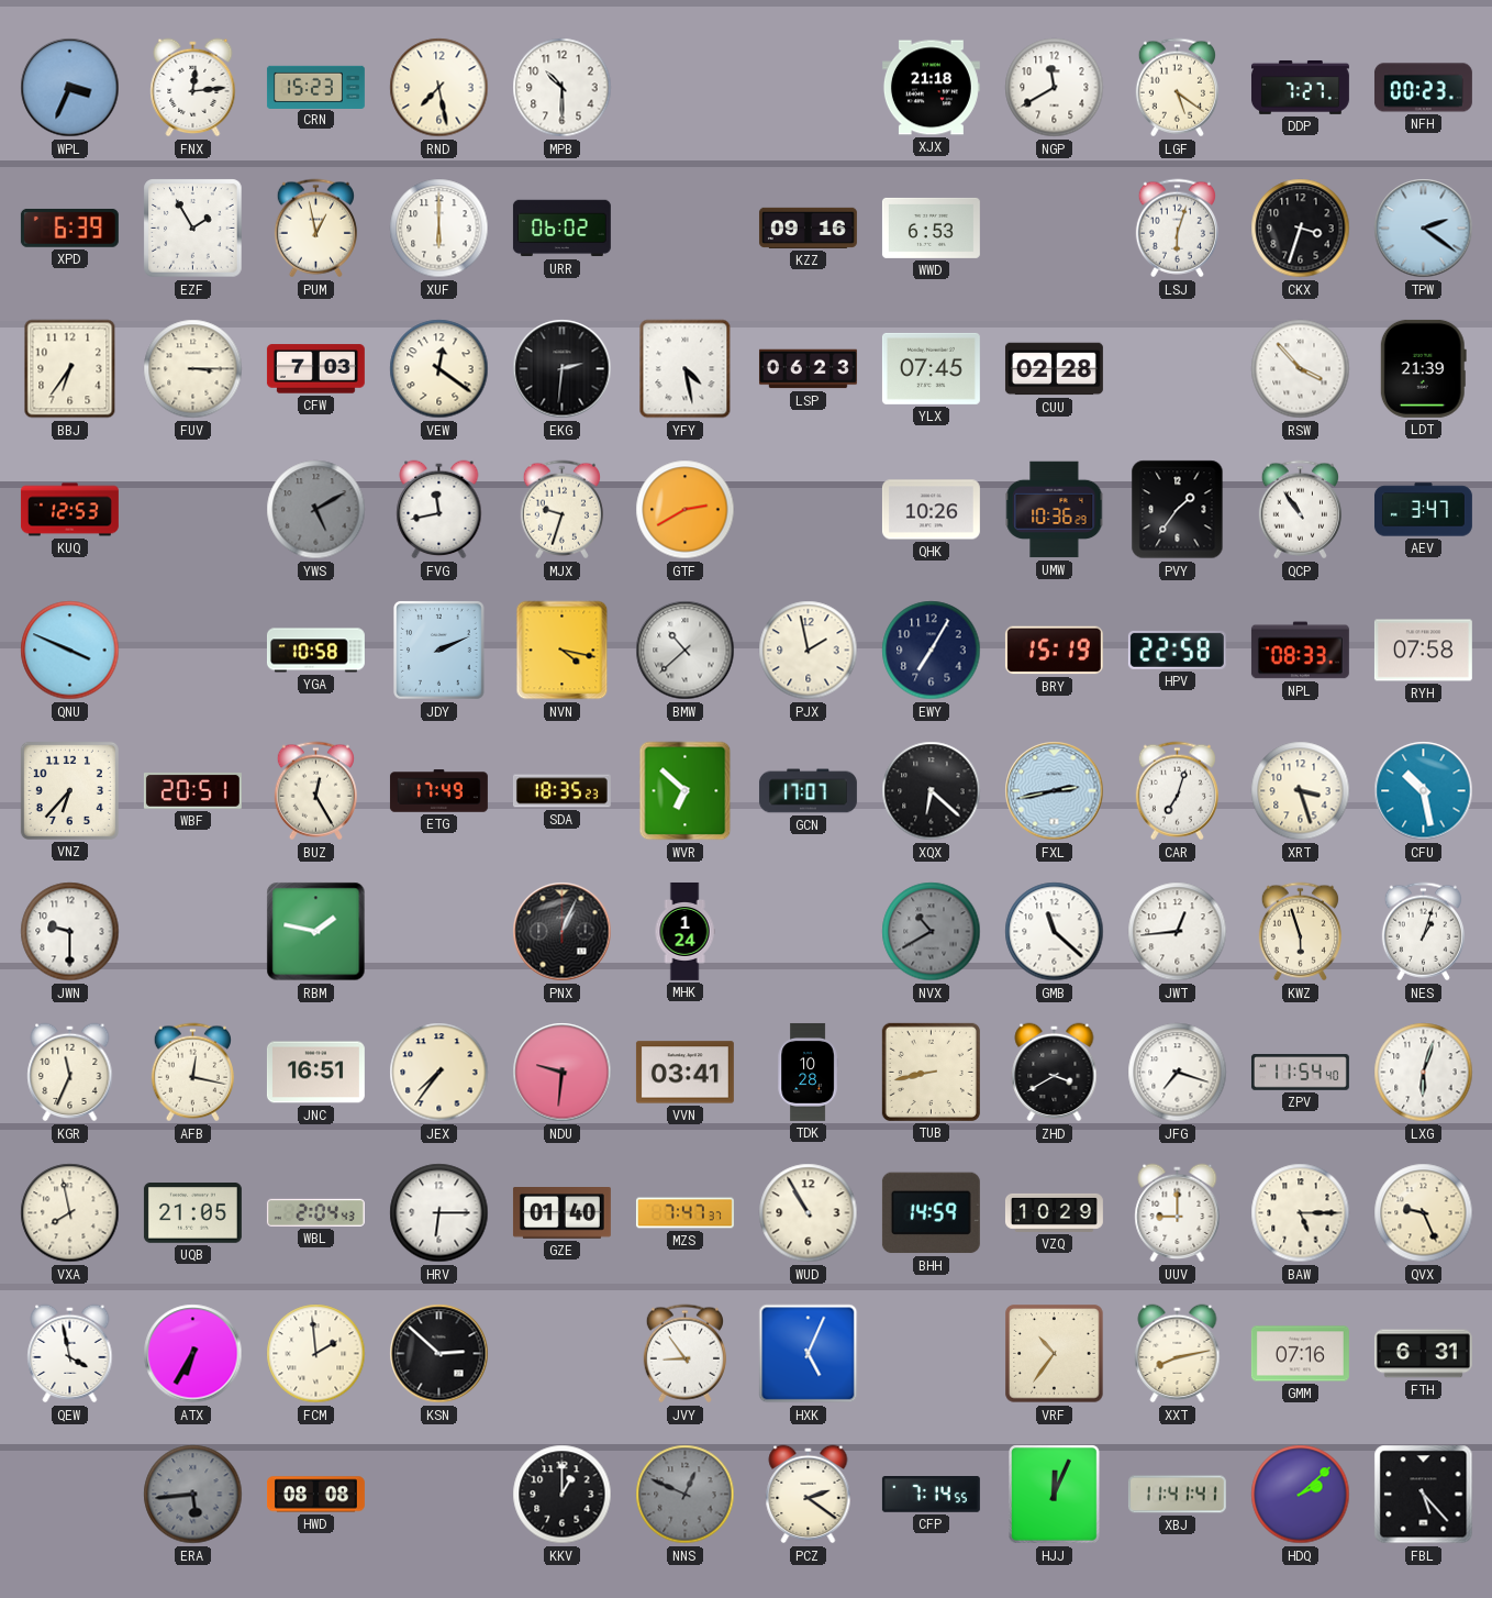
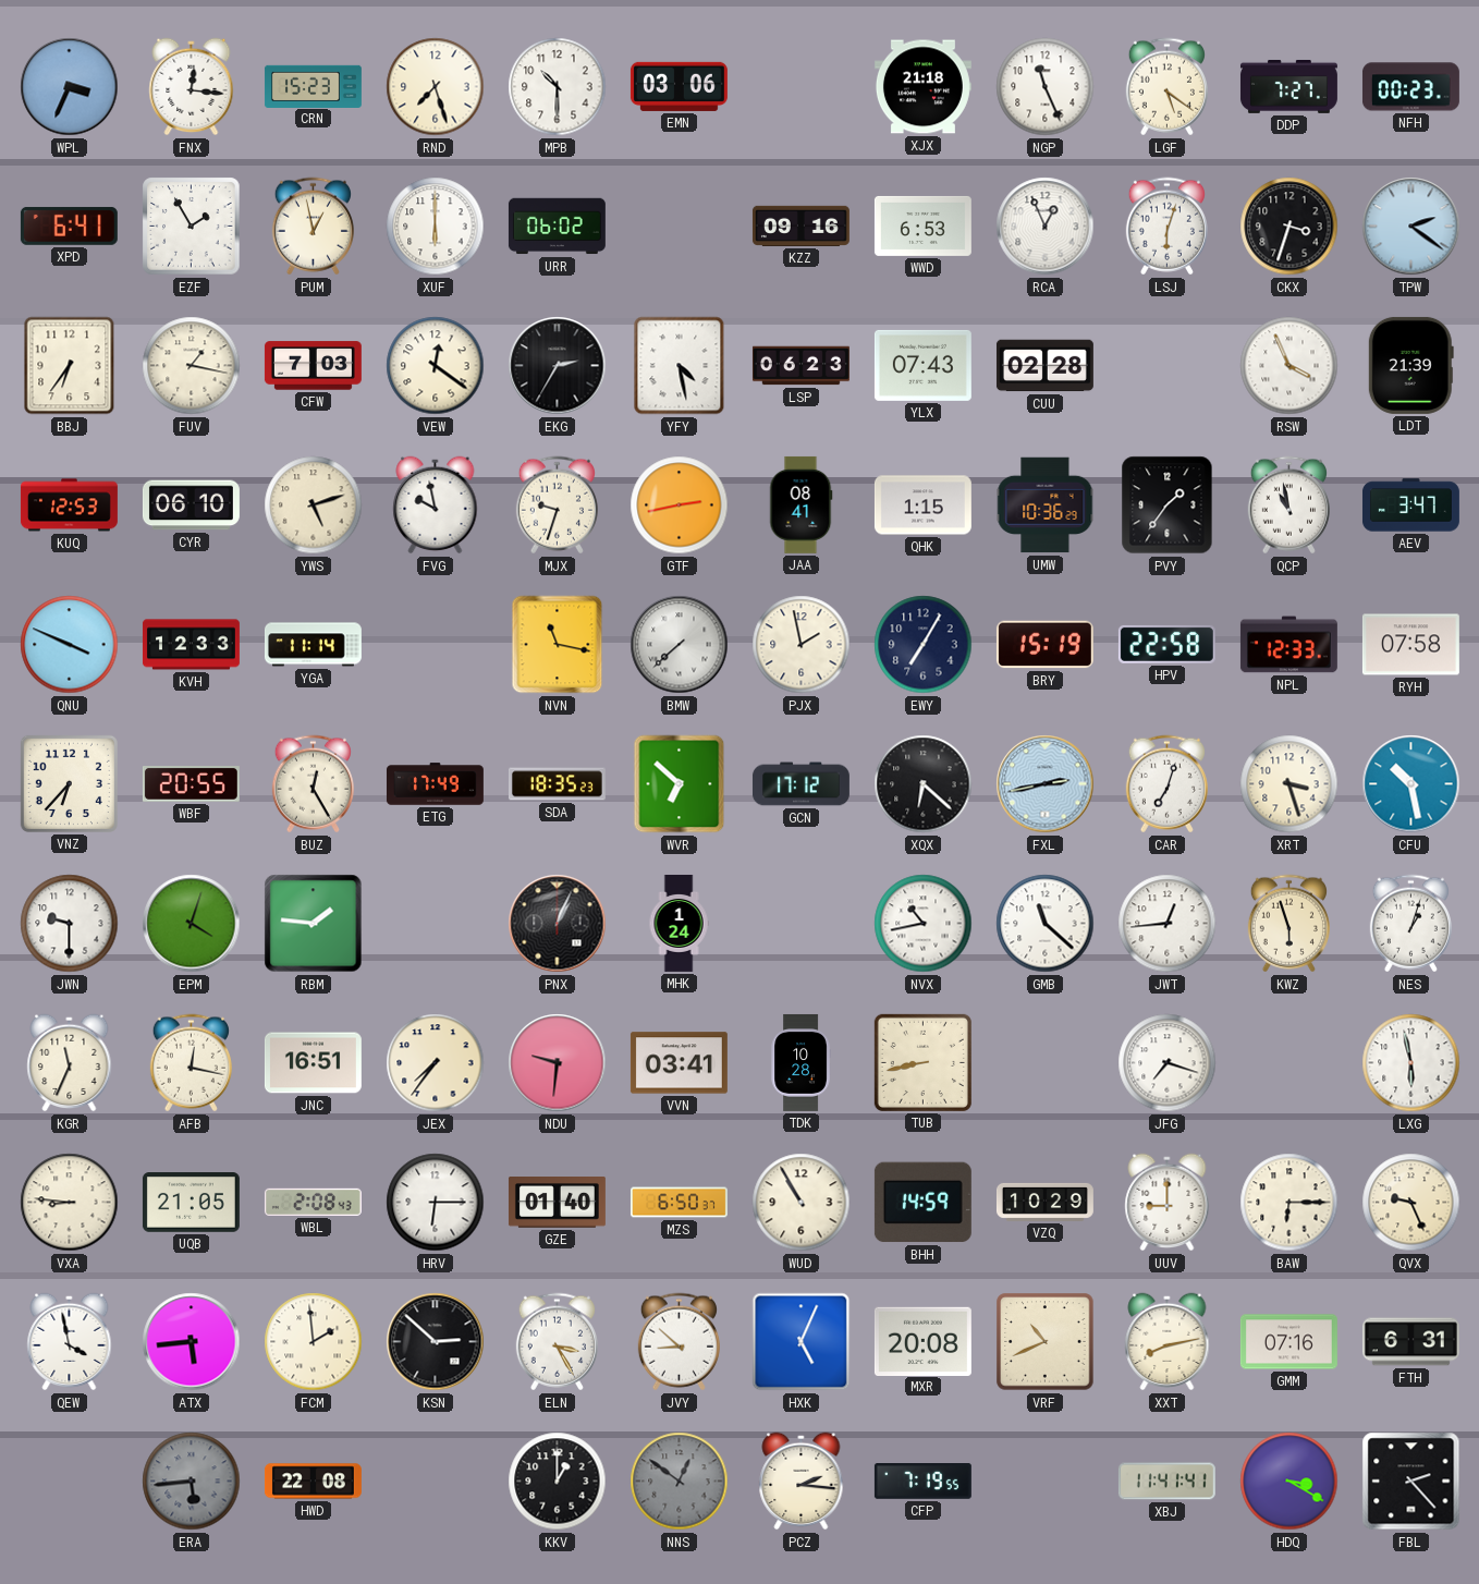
FNX: 12:14 -> 12:16
RND: 7:28 -> 7:27
EMN: none -> 03:06
NGP: 11:40 -> 11:26
XPD: 6:39 -> 6:41
RCA: none -> 12:56
FUV: 3:15 -> 1:17
EKG: 2:31 -> 2:35
YLX: 07:45 -> 07:43
RSW: 3:53 -> 3:56
CYR: none -> 06:10
YWS: 5:10 -> 5:12
YWS dial: grey -> cream
FVG: 11:43 -> 9:58
GTF: 2:40 -> 2:43
JAA: none -> 08:41
QHK: 10:26 -> 1:15
QCP: 10:54 -> 10:58
KVH: none -> 12:33
YGA: 10:58 -> 11:14
JDY: 2:11 -> none
NVN: 4:17 -> 11:17
BMW: 10:38 -> 7:38
NPL: 08:33 -> 12:33
WBF: 20:51 -> 20:55
GCN: 17:07 -> 17:12
EPM: none -> 4:03
RBM: 1:47 -> 1:46
NVX: 10:40 -> 10:43
NVX dial: grey -> white
ZHD: 3:40 -> none
ZPV: 11:54 -> none
LXG: 6:03 -> 5:58
VXA: 7:58 -> 8:46
WBL: 2:04 -> 2:08
MZS: 7:47 -> 6:50
BAW: 5:15 -> 6:15
ATX: 6:35 -> 5:44
ELN: none -> 3:25
JVY: 8:54 -> 8:52
MXR: none -> 20:08
VRF: 10:36 -> 10:41
HWD: 08:08 -> 22:08
NNS: 12:49 -> 12:51
PCZ: 2:21 -> 2:16
CFP: 7:14 -> 7:19
HJJ: 12:04 -> none
HDQ: 2:08 -> 3:20
FBL: 5:23 -> 2:23
